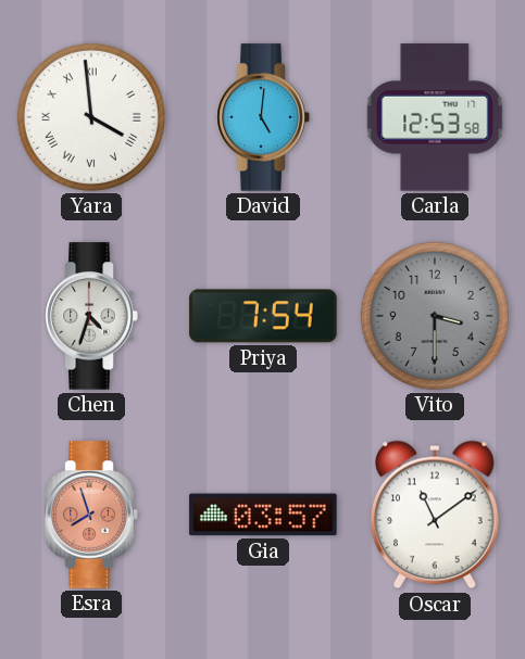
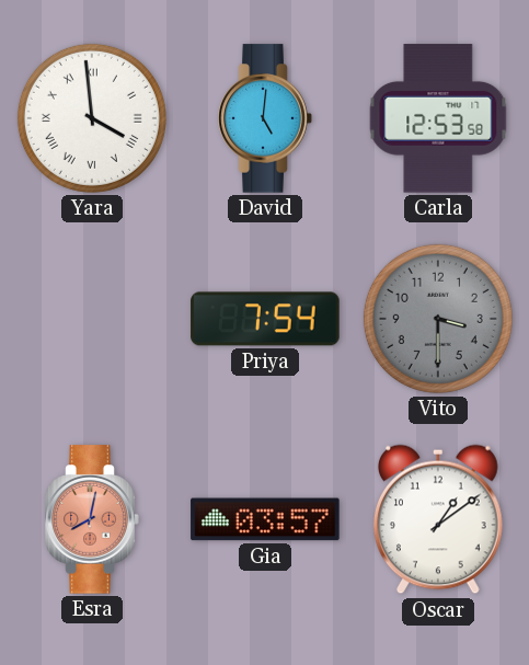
Chen: 4:33 -> none
Esra: 7:57 -> 8:02
Oscar: 11:09 -> 1:09
